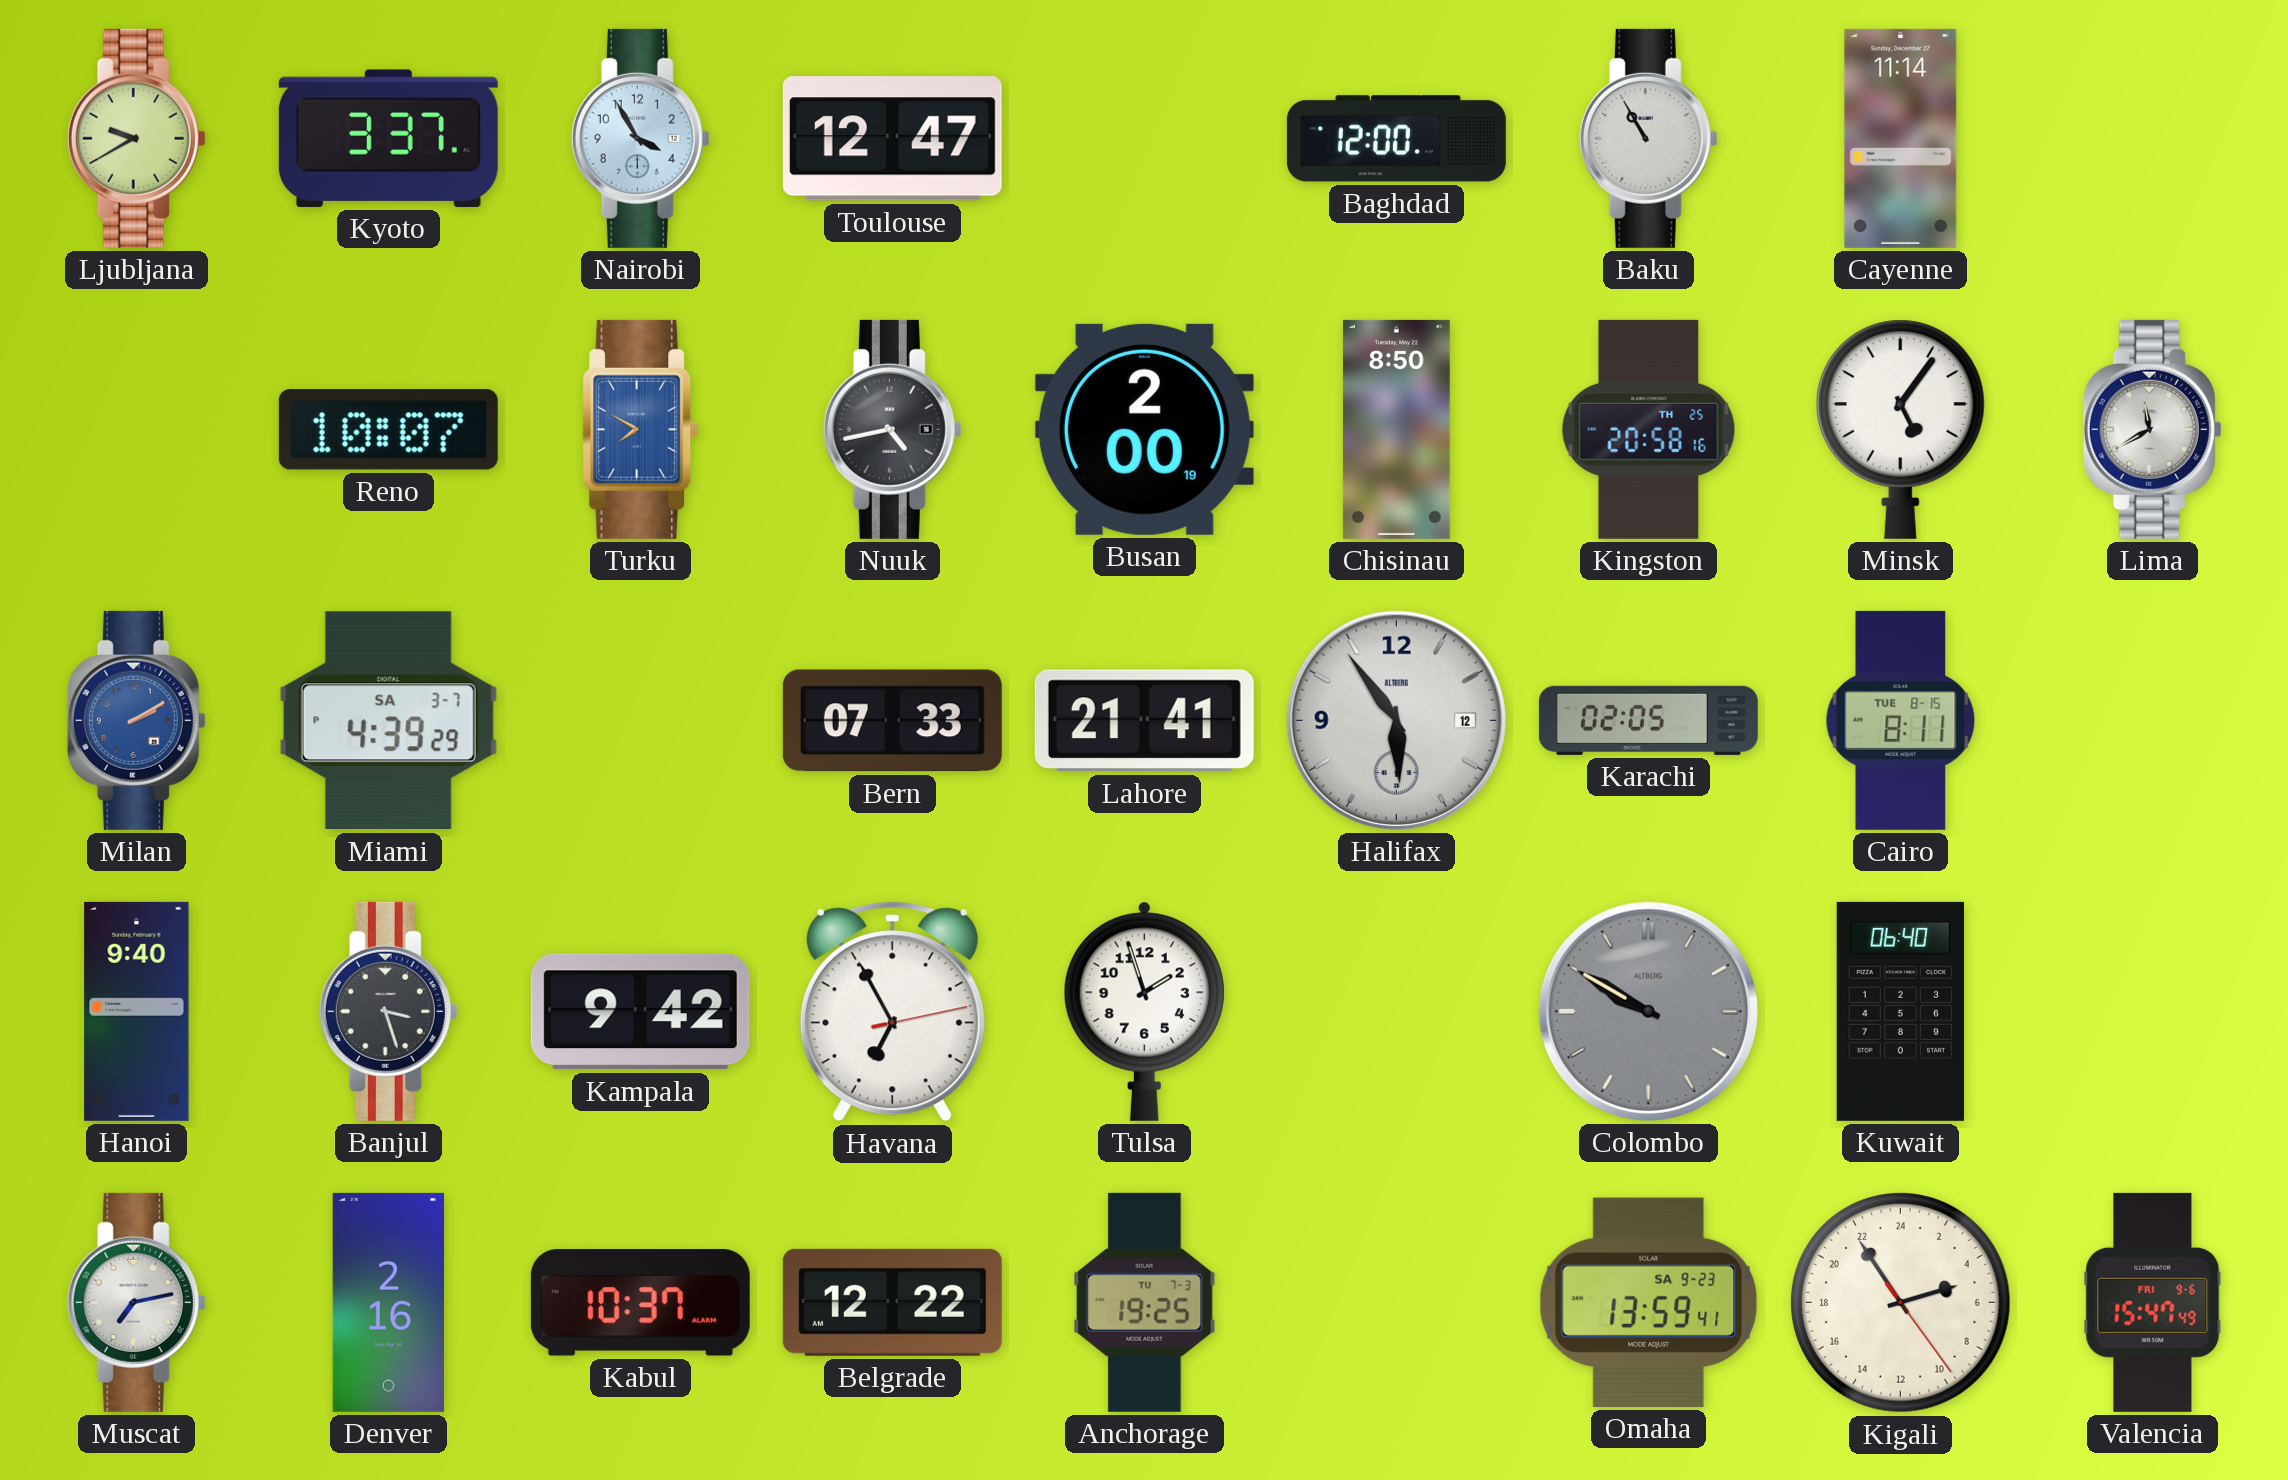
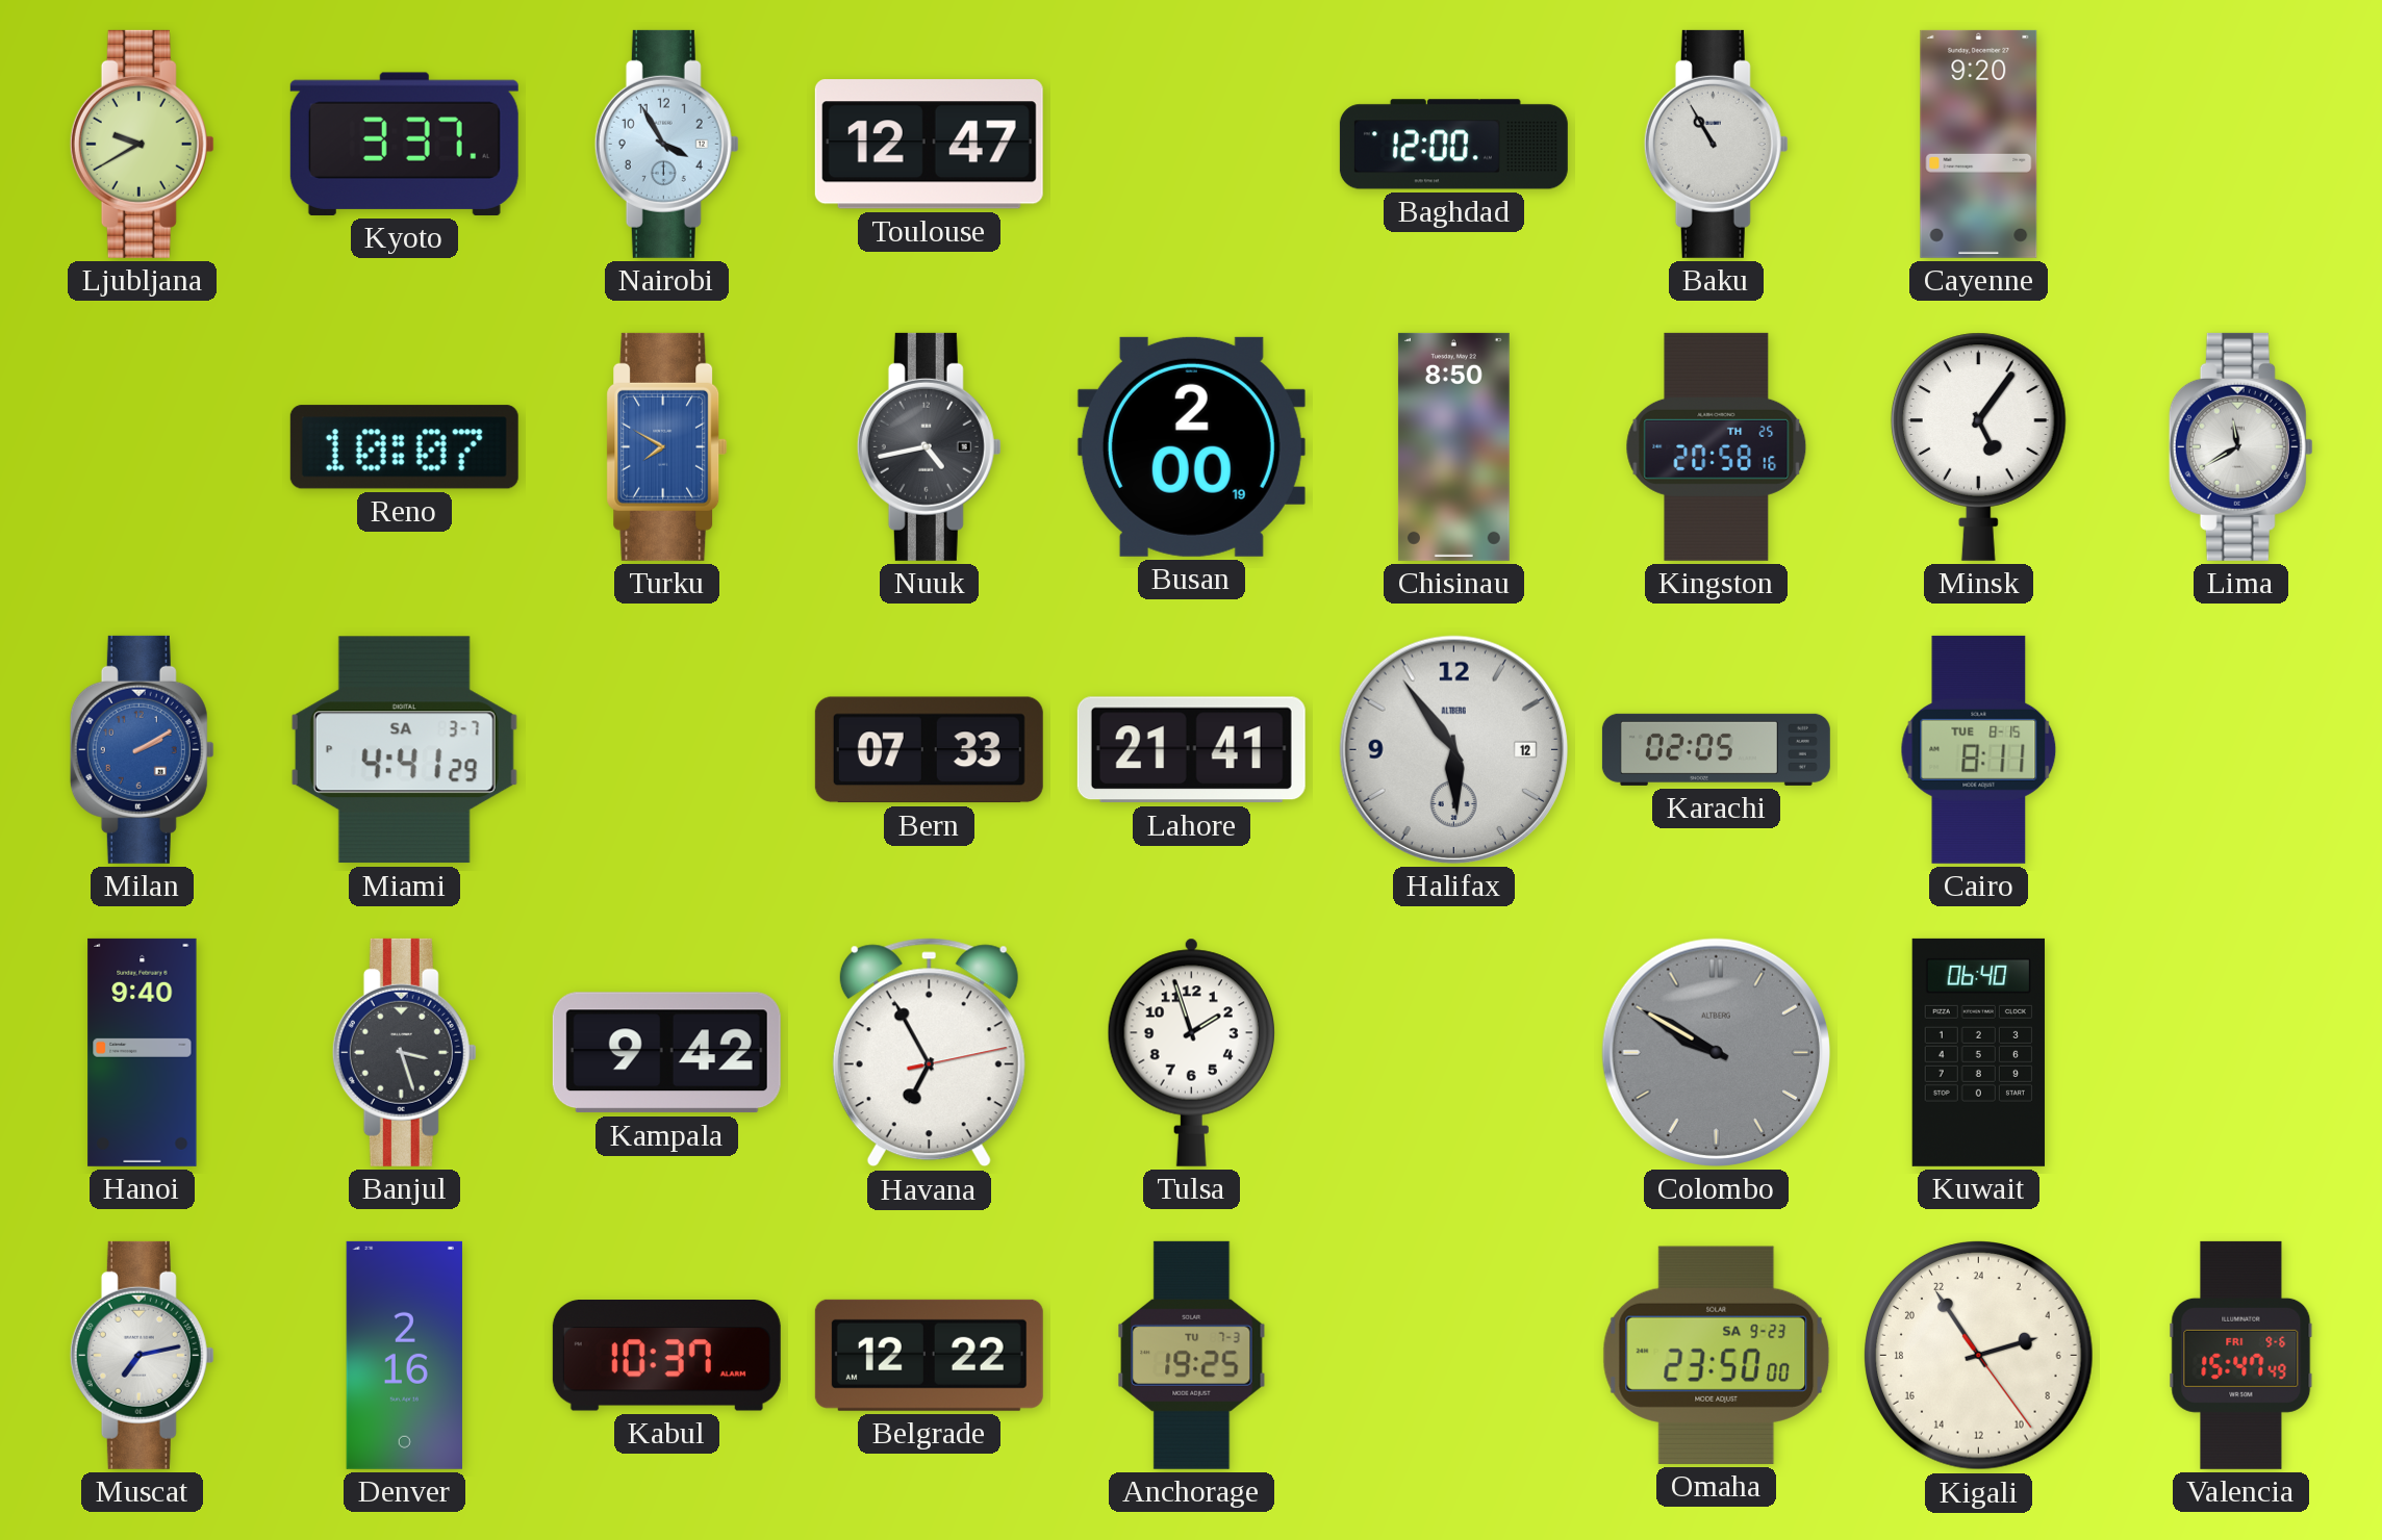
Cayenne: 11:14 -> 9:20
Miami: 4:39 -> 4:41
Omaha: 13:59 -> 23:50
